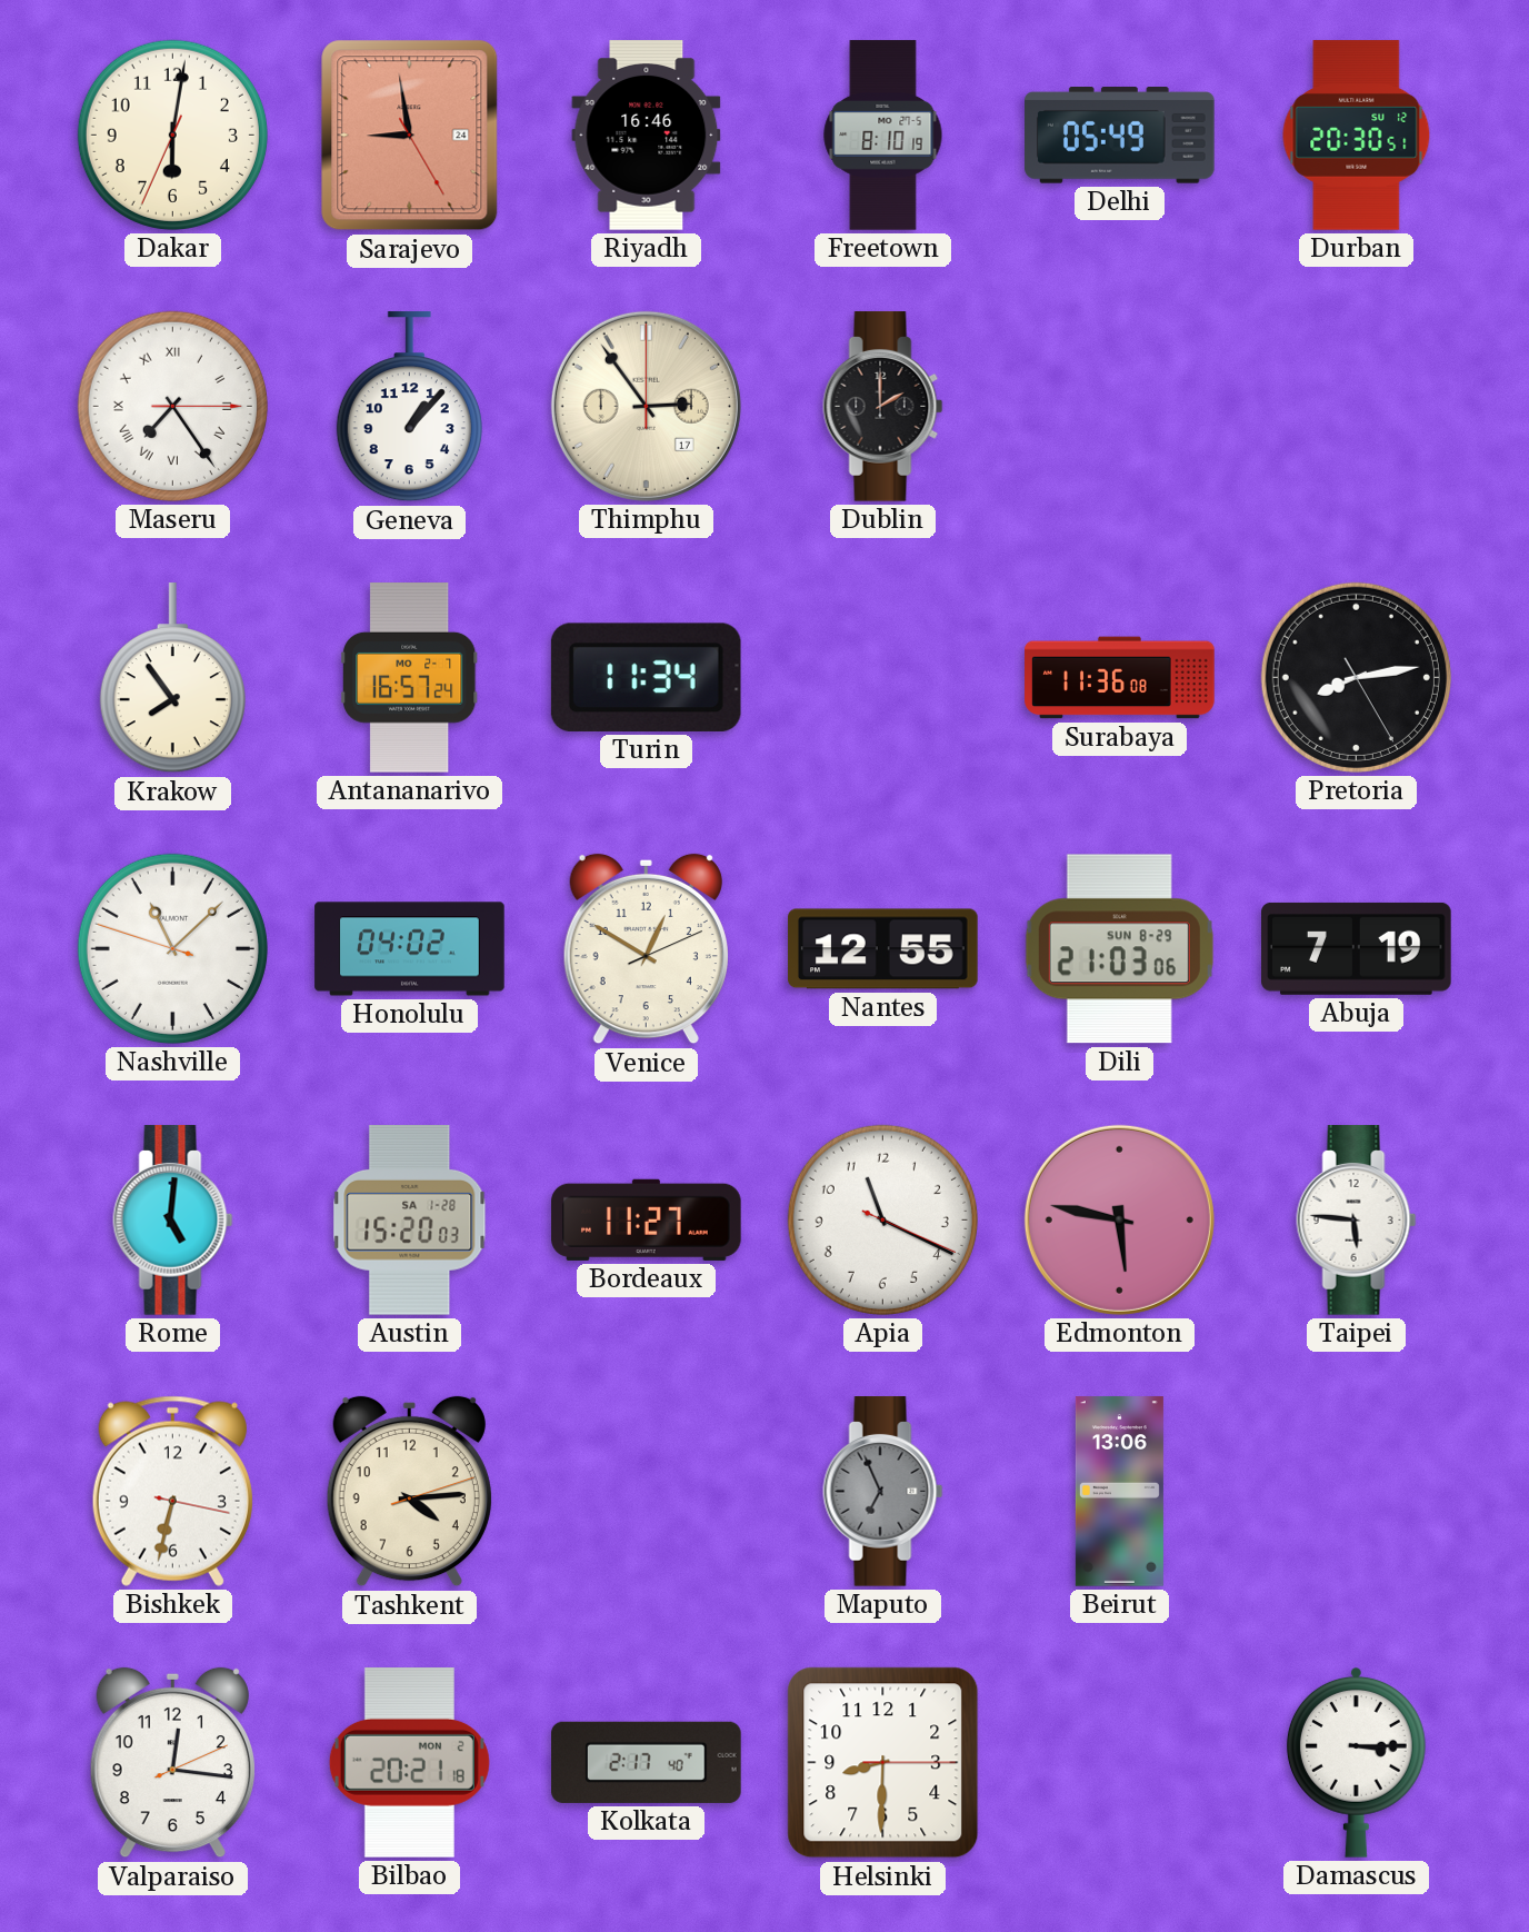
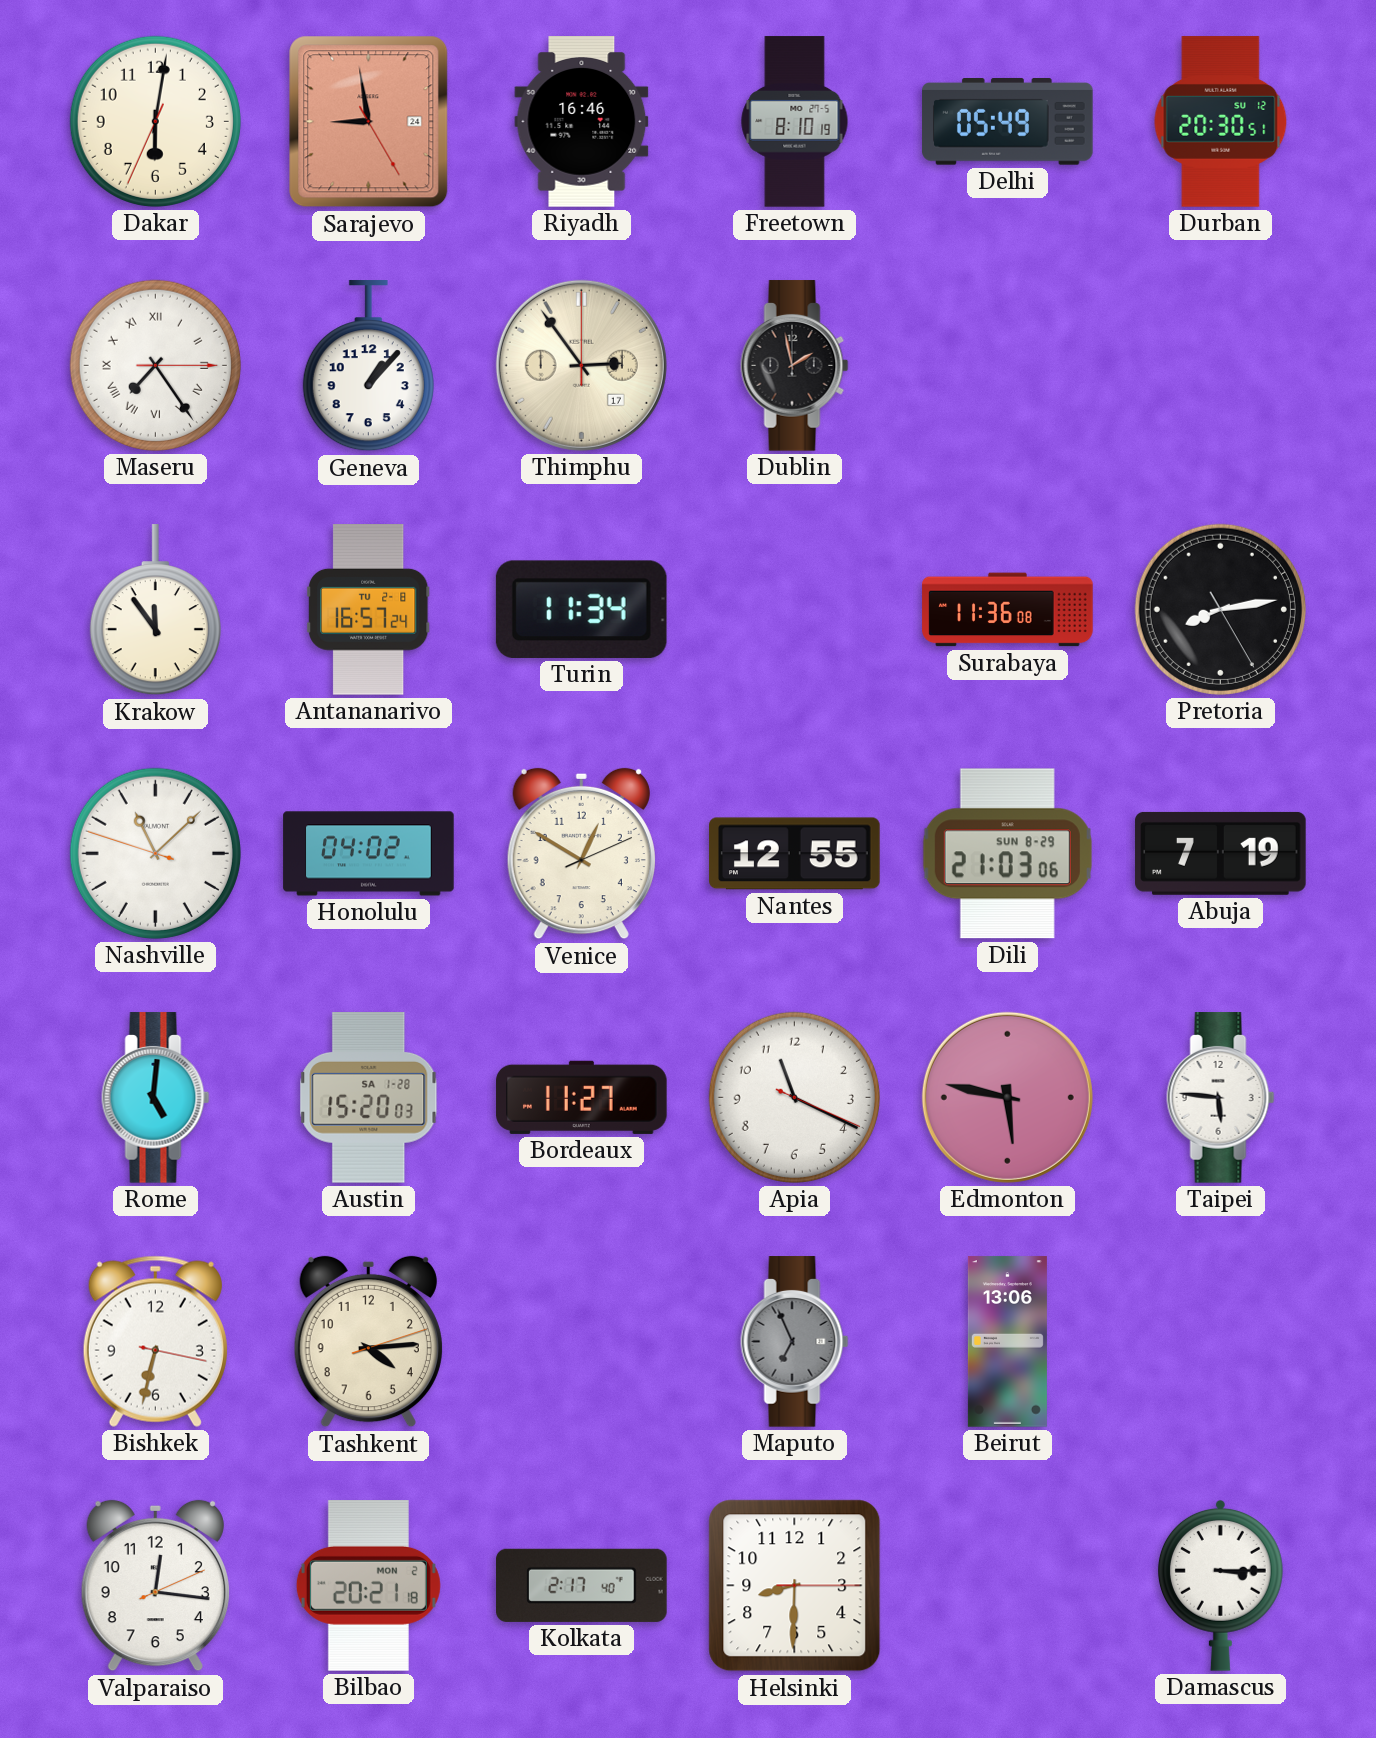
Dublin: 2:00 -> 1:58
Krakow: 7:54 -> 11:54
Antananarivo date: MO 2-7 -> TU 2-8
